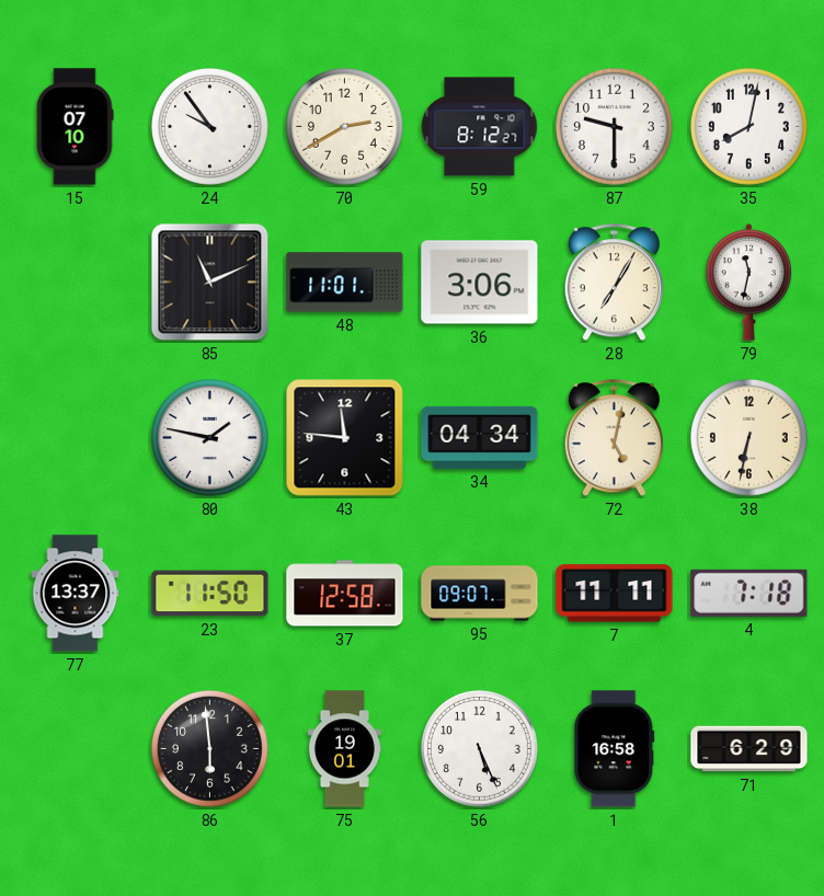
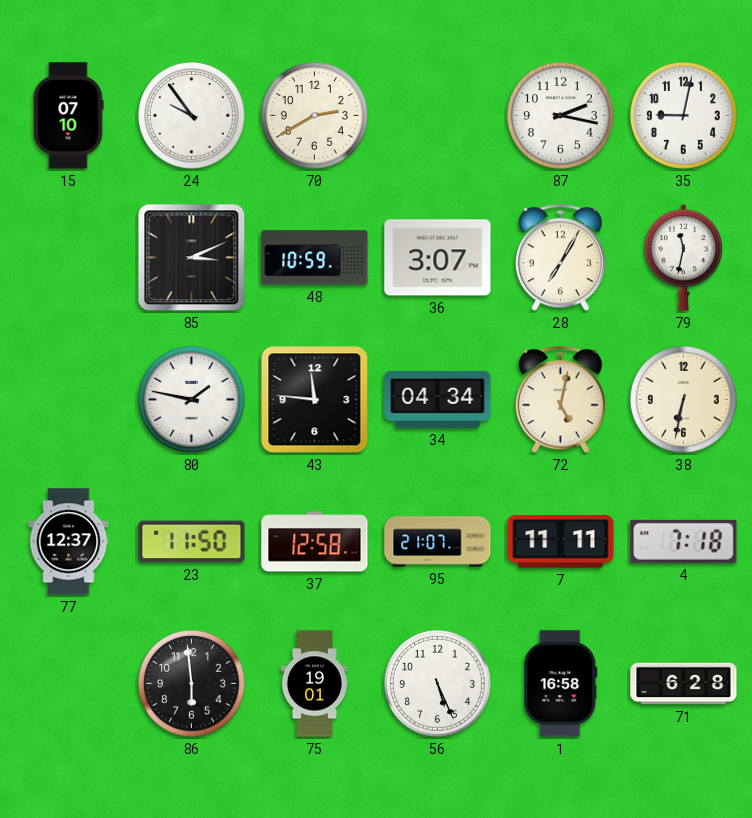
59: 8:12 -> none
87: 9:30 -> 2:17
35: 8:02 -> 9:02
85: 11:11 -> 3:11
48: 11:01 -> 10:59
36: 3:06 -> 3:07
77: 13:37 -> 12:37
95: 09:07 -> 21:07
71: 6:29 -> 6:28
